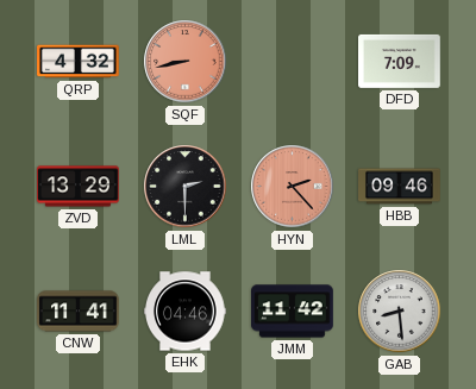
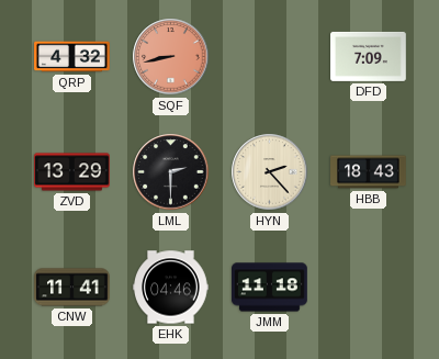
HYN dial: salmon -> cream
HBB: 09:46 -> 18:43
JMM: 11:42 -> 11:18
GAB: 8:29 -> none
